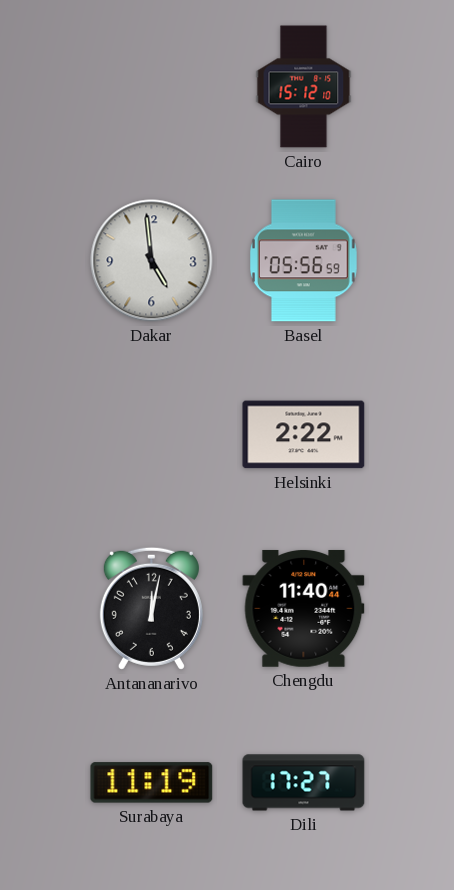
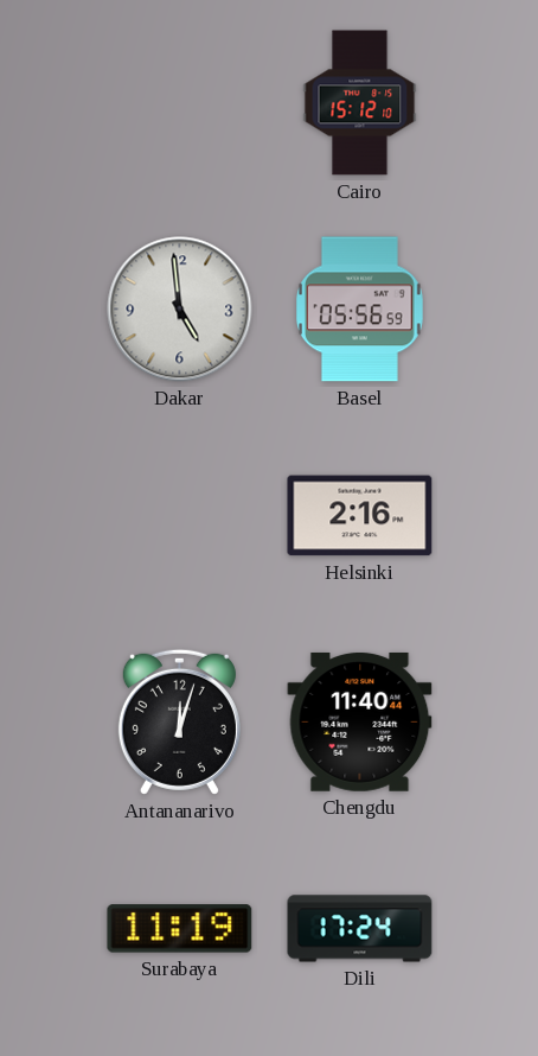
Helsinki: 2:22 -> 2:16
Antananarivo: 12:02 -> 12:03
Dili: 17:27 -> 17:24
